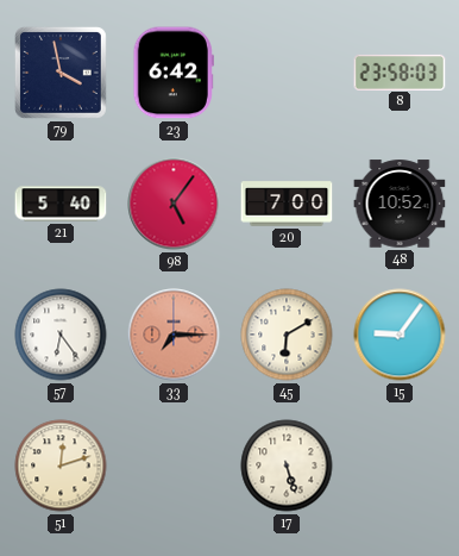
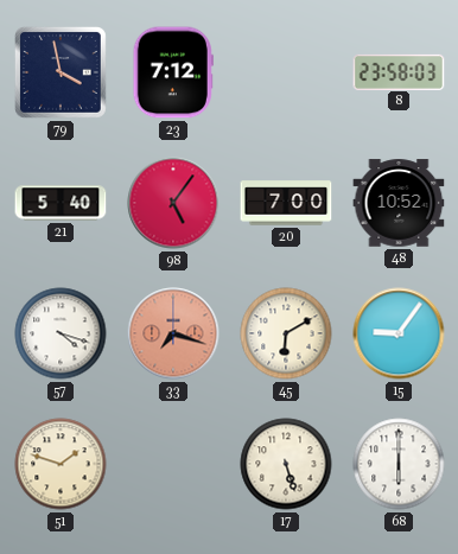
23: 6:42 -> 7:12
57: 6:24 -> 4:18
33: 7:15 -> 7:18
51: 12:12 -> 1:48
68: none -> 6:00
